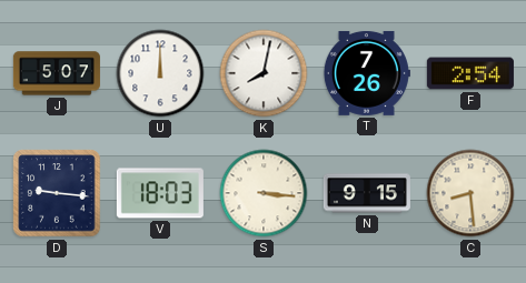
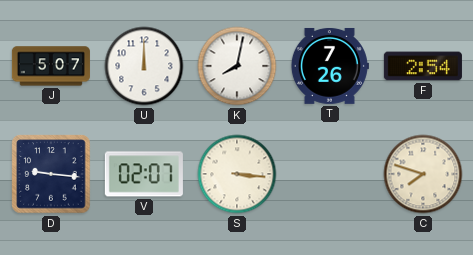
V: 18:03 -> 02:07
N: 9:15 -> none
C: 8:29 -> 7:48
